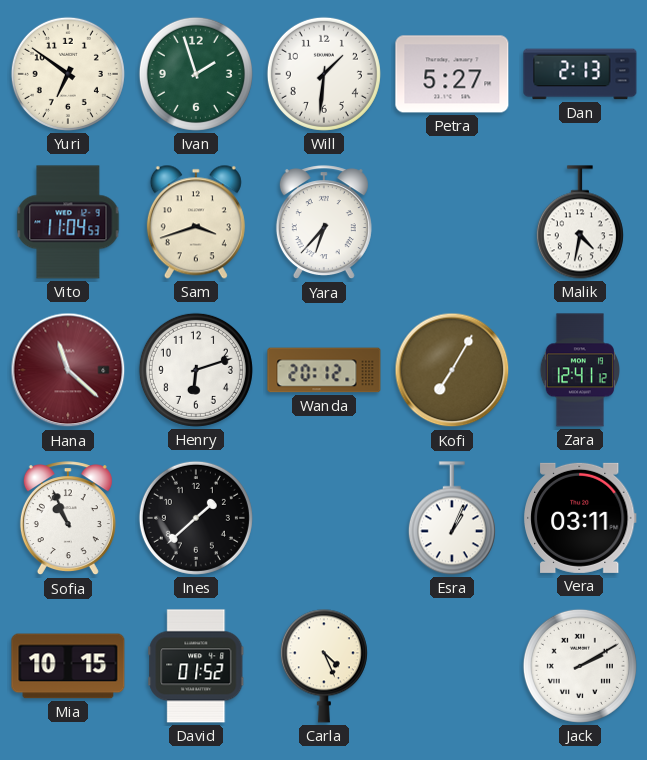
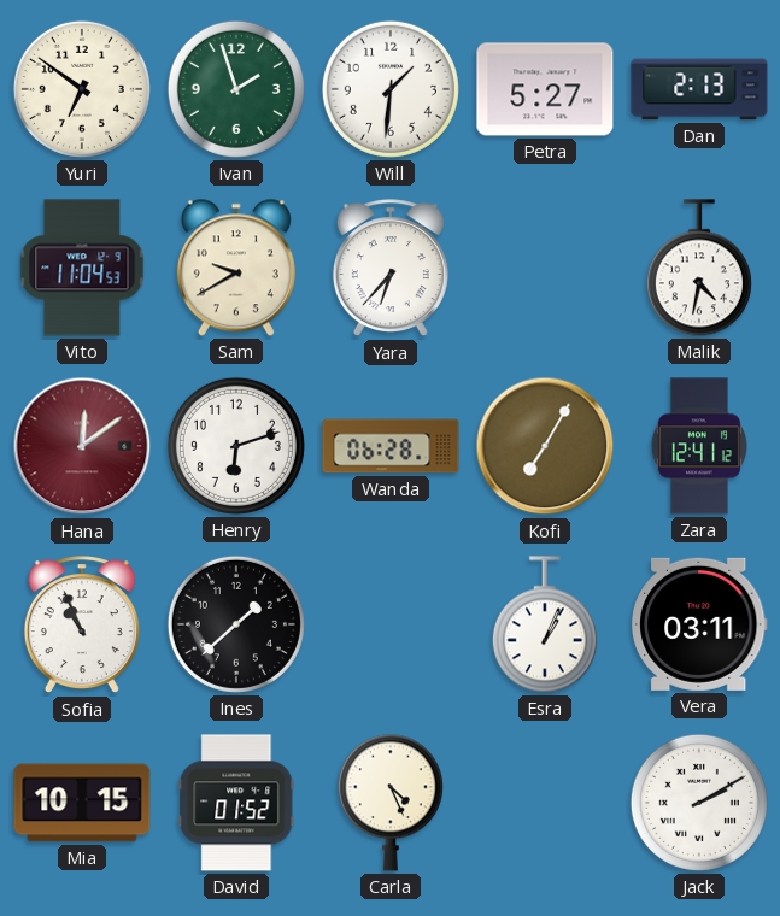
Sam: 3:42 -> 9:40
Hana: 11:22 -> 12:09
Wanda: 20:12 -> 06:28
